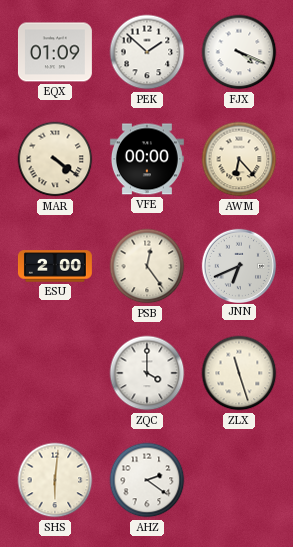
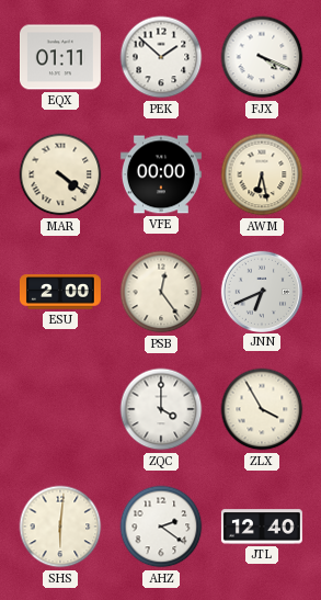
EQX: 01:09 -> 01:11
AWM: 6:23 -> 6:28
ZLX: 11:27 -> 3:55
JTL: none -> 12:40
